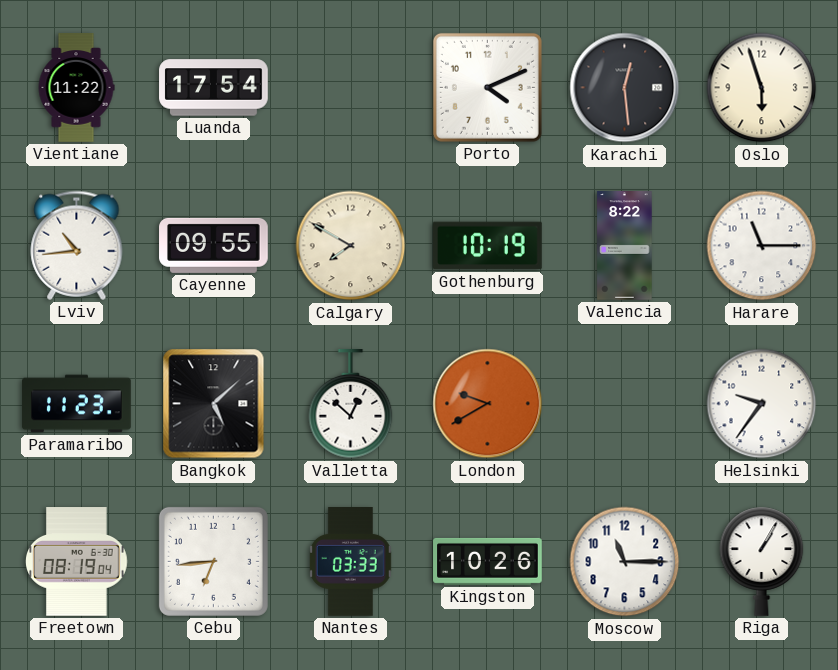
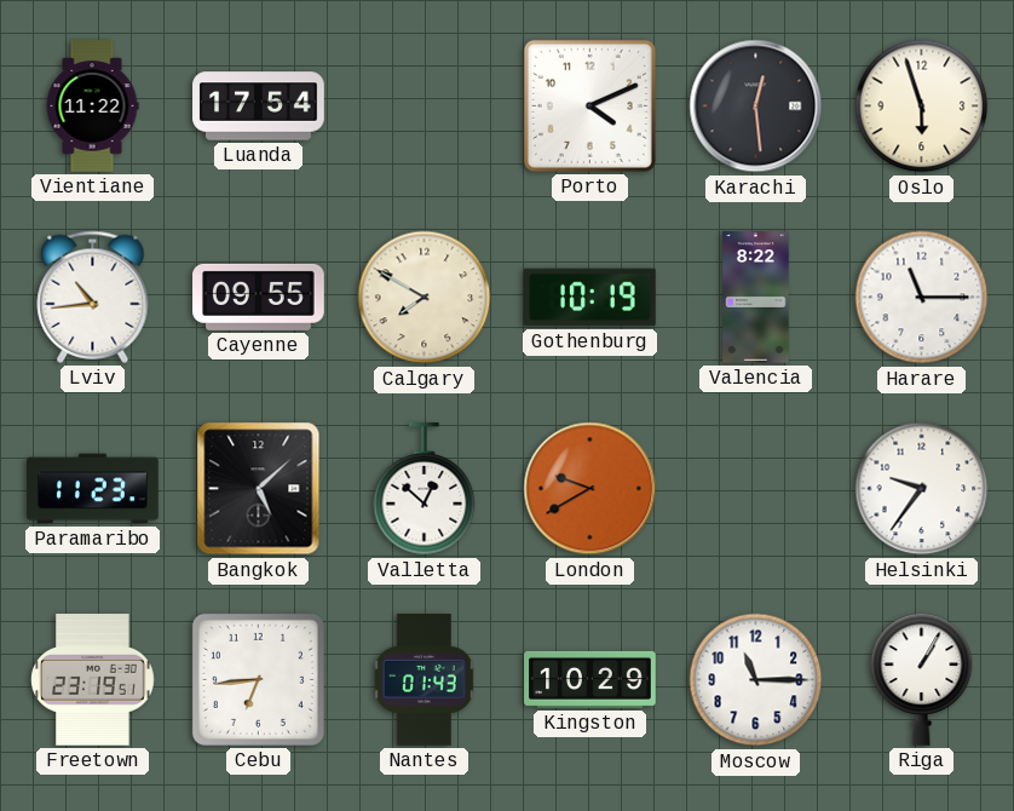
Freetown: 08:19 -> 23:19
Nantes: 03:33 -> 01:43
Kingston: 10:26 -> 10:29
